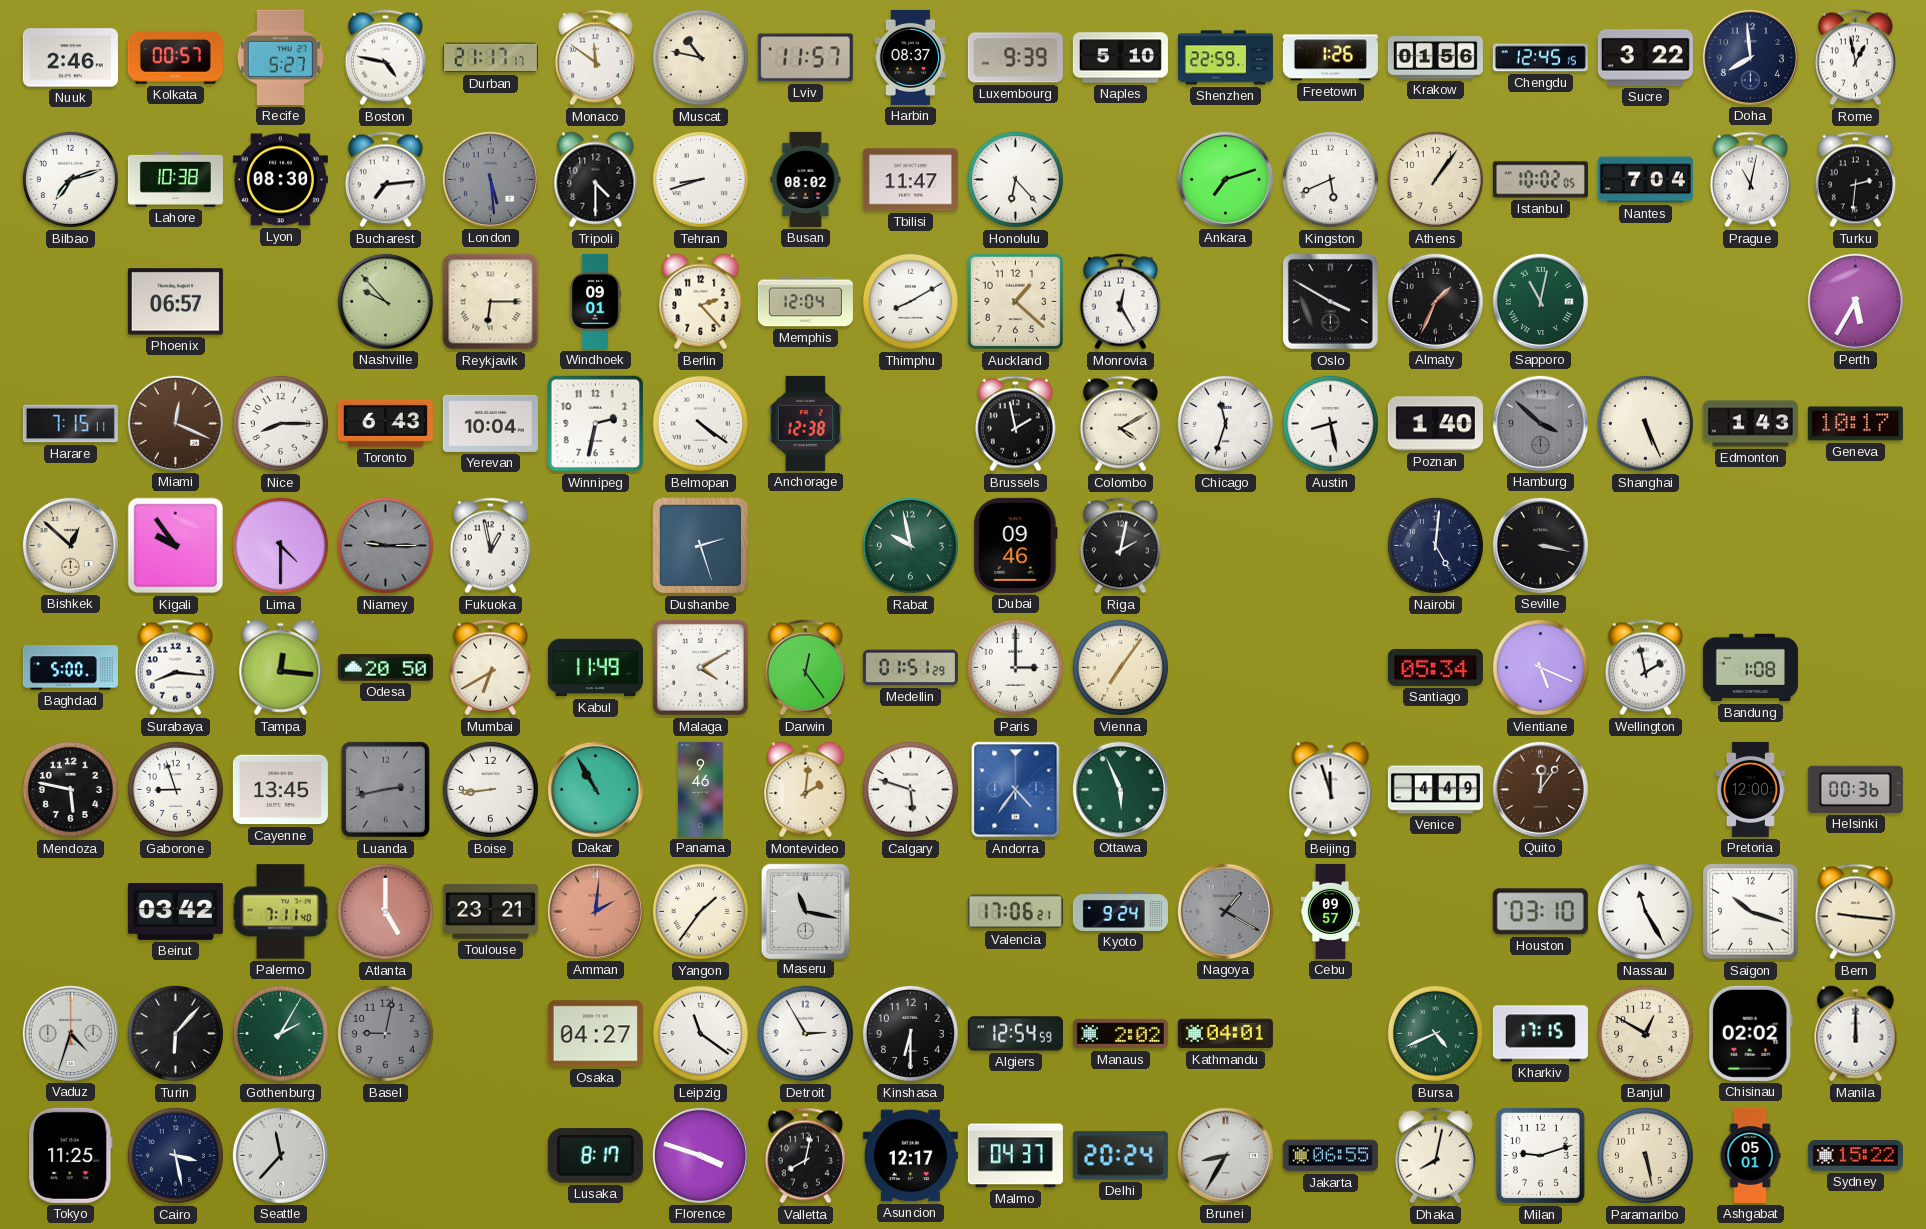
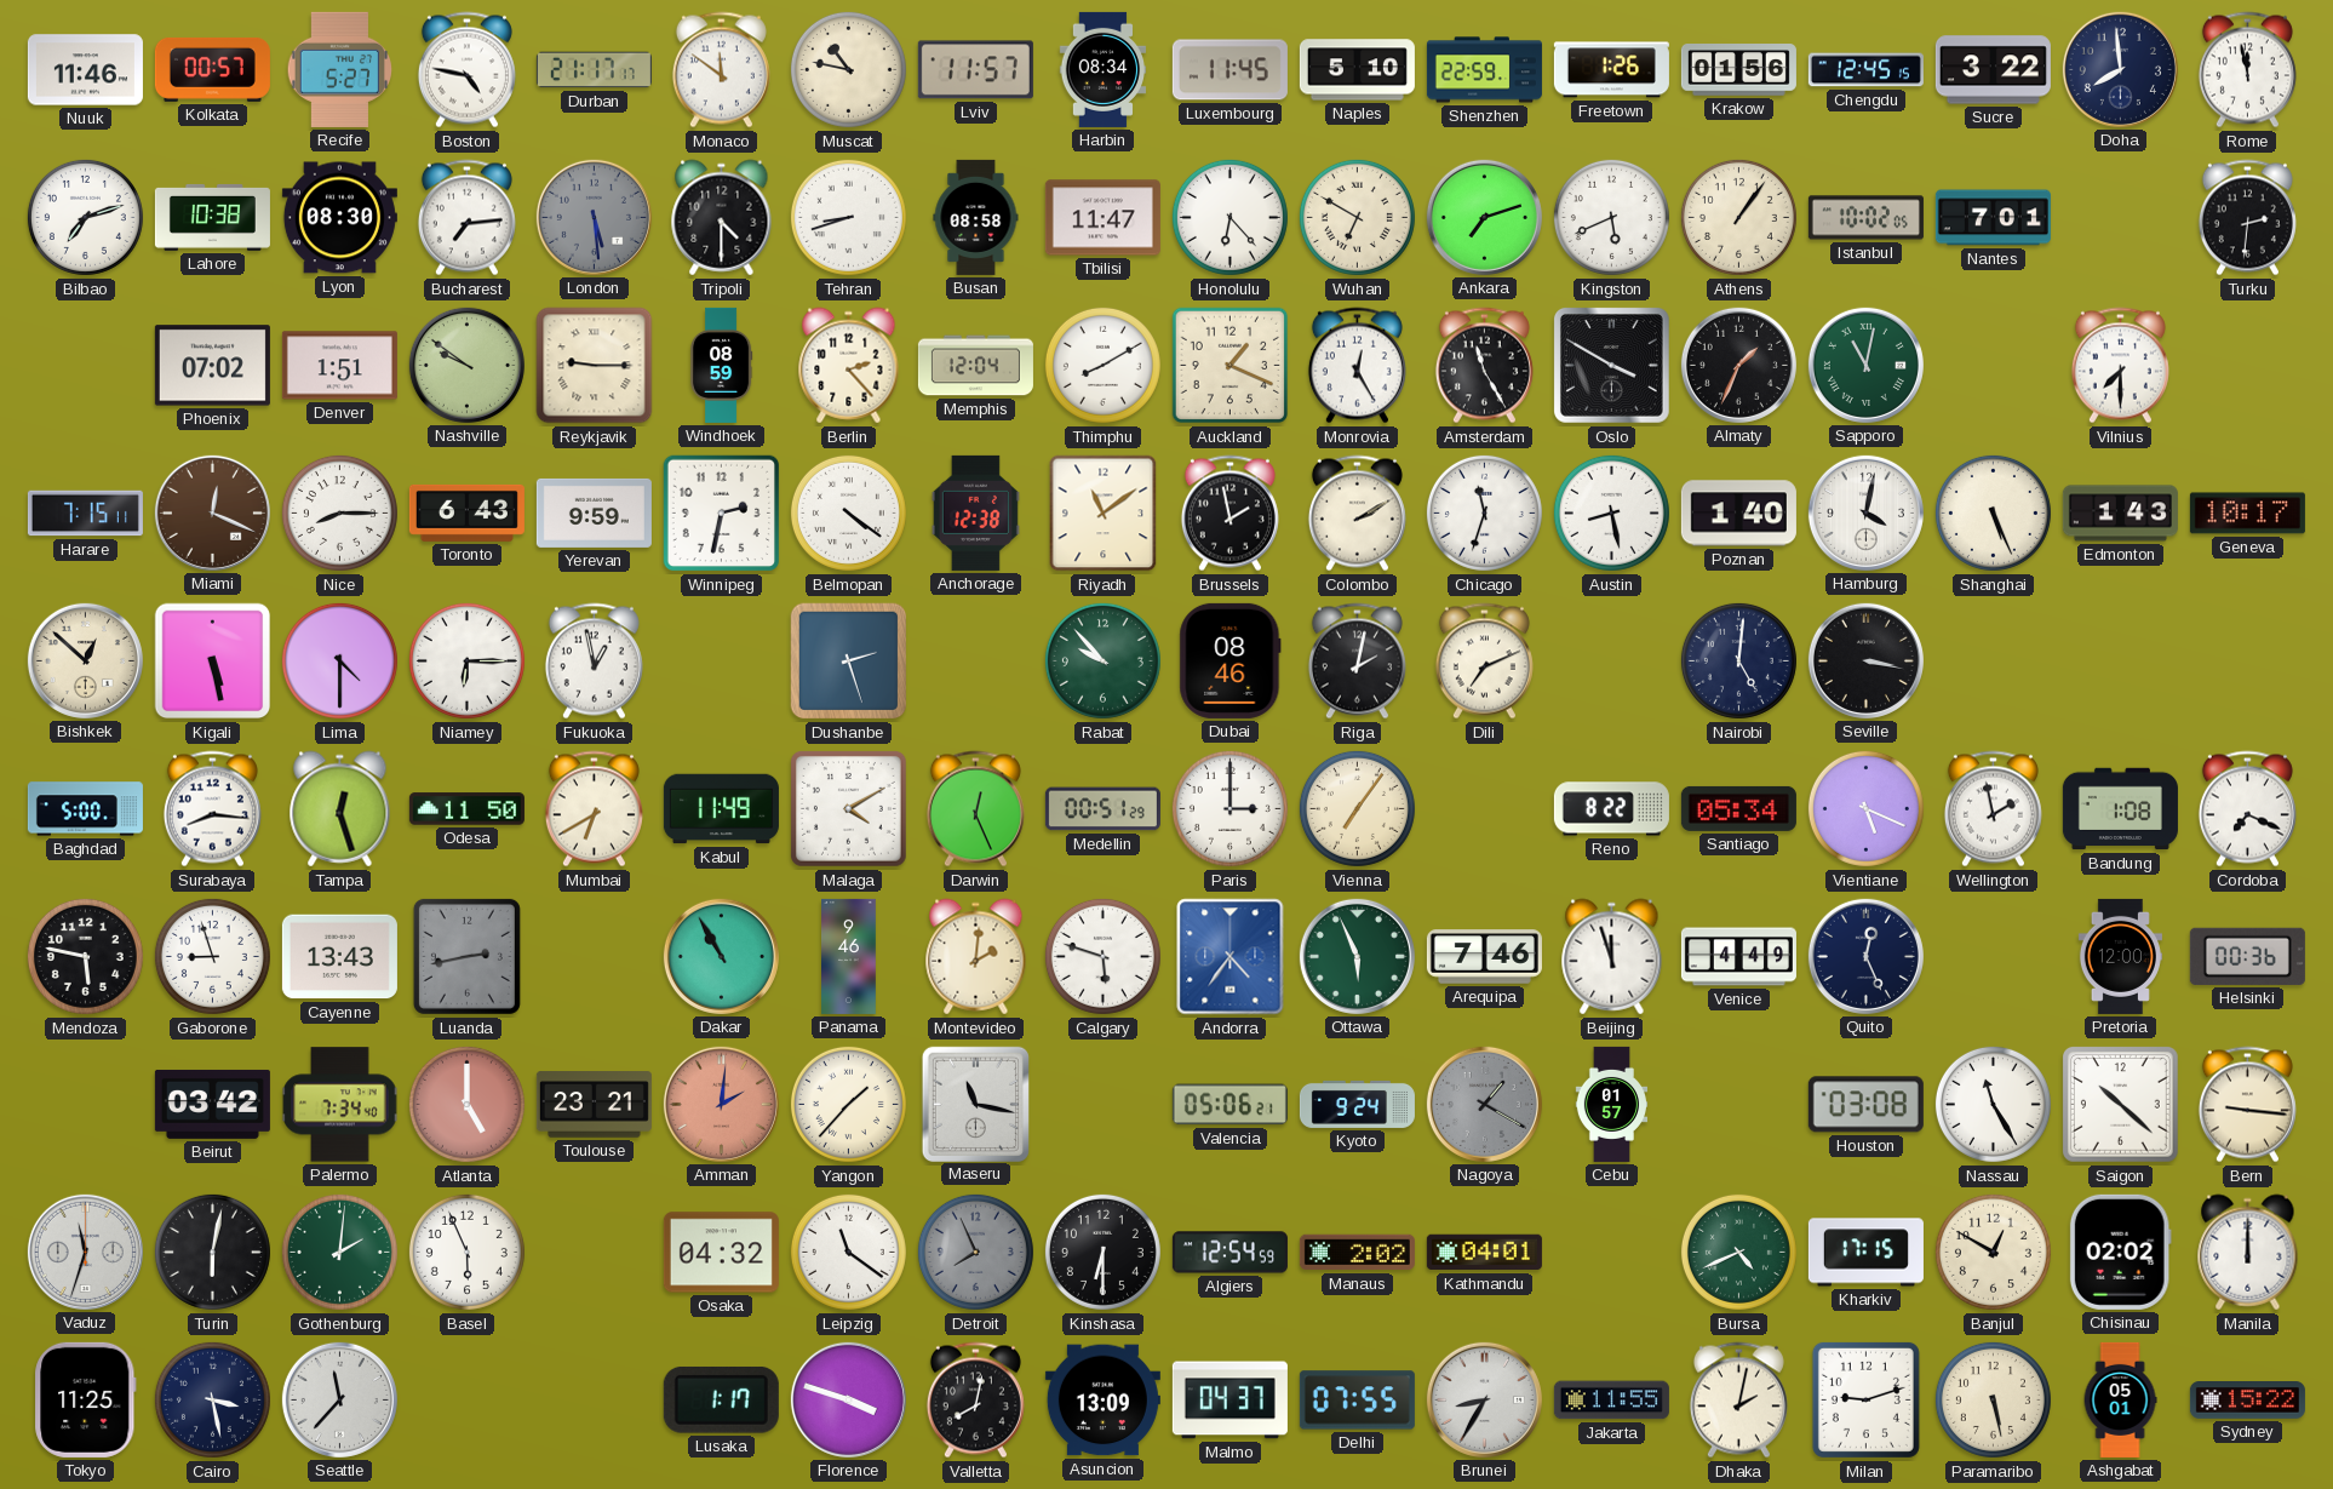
Nuuk: 2:46 -> 11:46
Harbin: 08:37 -> 08:34
Luxembourg: 9:39 -> 11:45
Rome: 12:58 -> 11:58
Busan: 08:02 -> 08:58
Wuhan: none -> 6:50
Nantes: 7:04 -> 7:01
Prague: 11:02 -> none
Phoenix: 06:57 -> 07:02
Denver: none -> 1:51
Nashville: 9:53 -> 9:51
Reykjavik: 6:15 -> 9:15
Windhoek: 09:01 -> 08:59
Auckland: 1:22 -> 1:19
Amsterdam: none -> 11:25
Vilnius: none -> 7:30
Perth: 5:35 -> none
Yerevan: 10:04 -> 9:59
Riyadh: none -> 11:09
Colombo: 4:10 -> 2:10
Hamburg: 3:52 -> 4:02
Hamburg dial: grey -> white
Kigali: 9:54 -> 5:28
Niamey: 9:15 -> 6:15
Niamey dial: grey -> white
Rabat: 9:58 -> 9:53
Dubai: 09:46 -> 08:46
Dili: none -> 7:11
Tampa: 12:16 -> 12:27
Odesa: 20:50 -> 11:50
Darwin: 12:24 -> 12:26
Medellin: 01:51 -> 00:51
Reno: none -> 8:22
Cordoba: none -> 7:19
Cayenne: 13:45 -> 13:43
Boise: 8:44 -> none
Arequipa: none -> 7:46
Quito: 12:06 -> 12:26
Quito dial: brown -> navy
Palermo: 7:11 -> 7:34
Yangon: 1:36 -> 1:37
Valencia: 17:06 -> 05:06
Cebu: 09:57 -> 01:57
Houston: 03:10 -> 03:08
Saigon: 10:18 -> 10:22
Vaduz: 4:33 -> 11:33
Turin: 6:07 -> 6:02
Gothenburg: 2:05 -> 2:01
Basel: 9:02 -> 5:56
Basel dial: grey -> white
Osaka: 04:27 -> 04:32
Detroit: 2:55 -> 7:56
Detroit dial: white -> grey
Lusaka: 8:17 -> 1:17
Asuncion: 12:17 -> 13:09
Delhi: 20:24 -> 07:55
Jakarta: 06:55 -> 11:55
Dhaka: 8:02 -> 2:02
